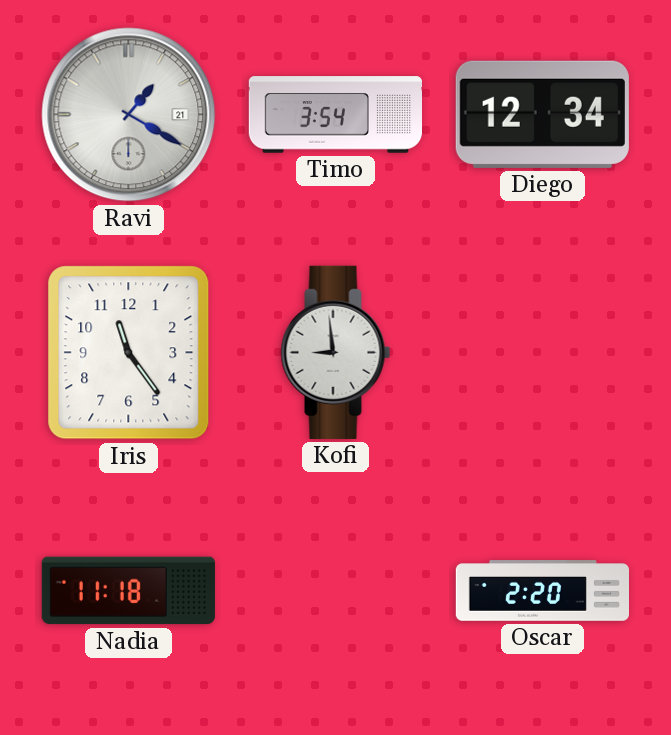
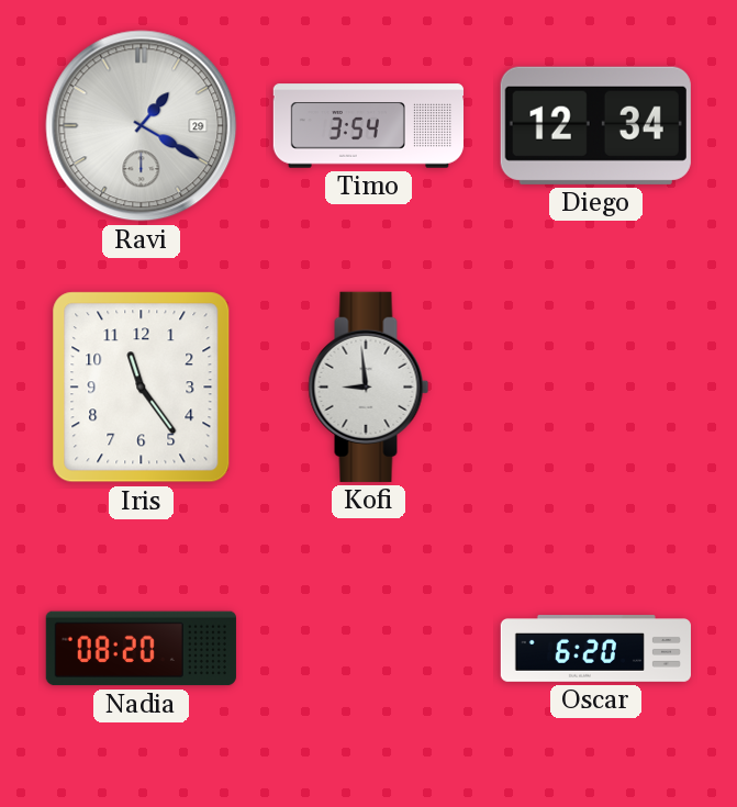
Ravi date: 21 -> 29
Nadia: 11:18 -> 08:20
Oscar: 2:20 -> 6:20
